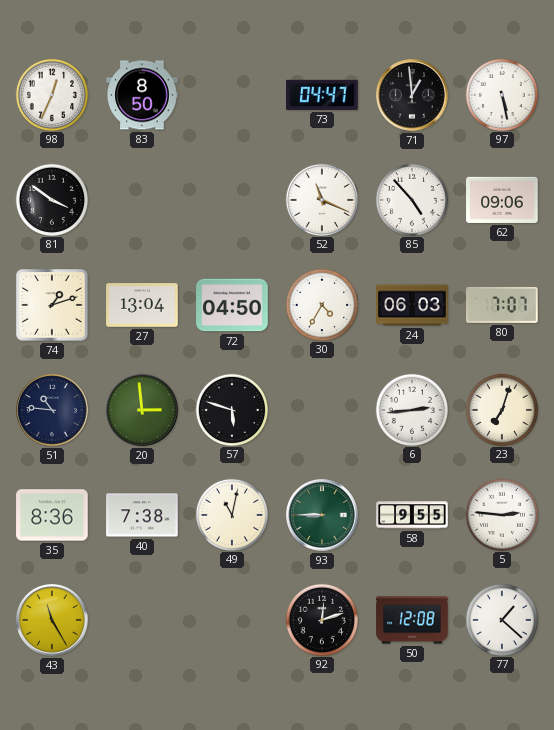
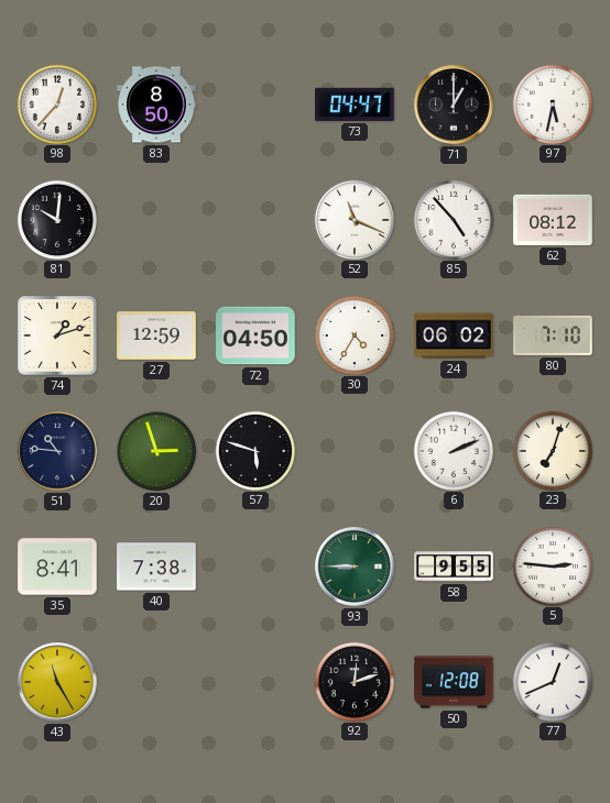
98: 12:34 -> 12:37
71: 12:59 -> 1:00
97: 5:28 -> 5:32
81: 3:51 -> 10:01
62: 09:06 -> 08:12
27: 13:04 -> 12:59
24: 06:03 -> 06:02
80: 7:07 -> 7:10
20: 2:59 -> 2:57
6: 2:44 -> 2:11
35: 8:36 -> 8:41
49: 11:02 -> none
77: 1:22 -> 12:41
